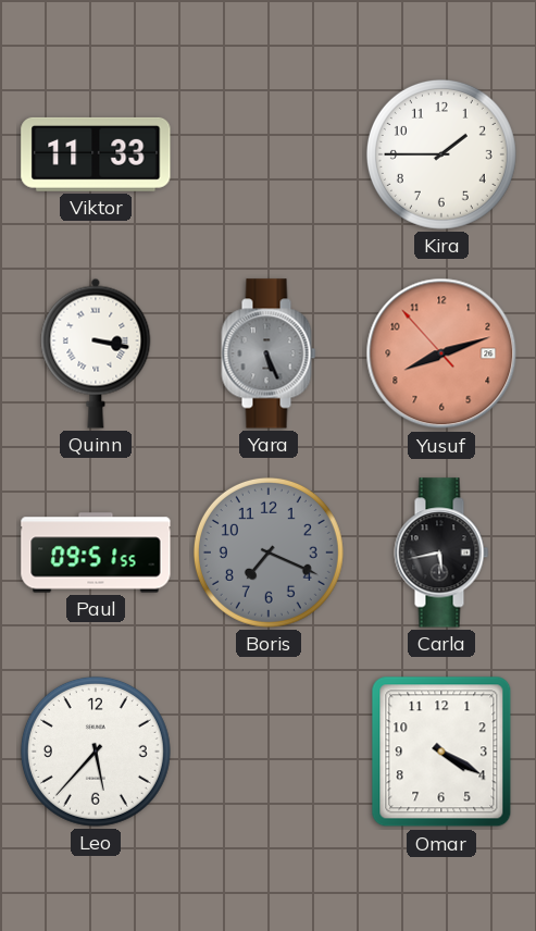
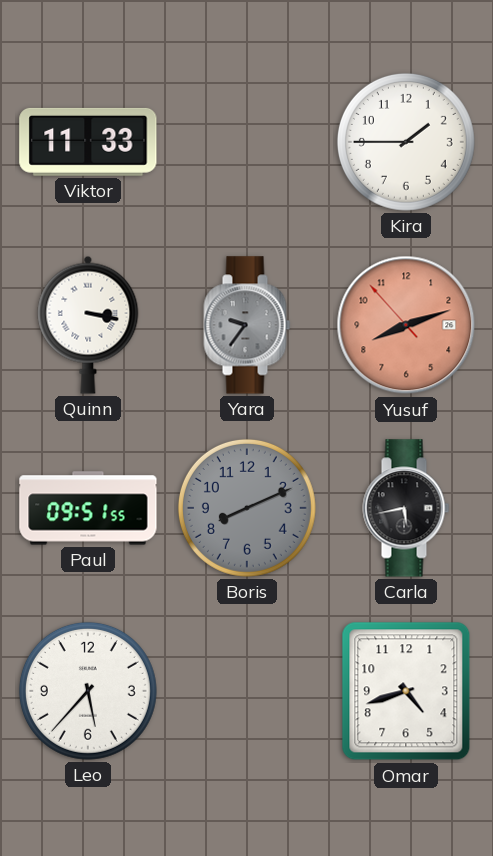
Yara: 5:26 -> 9:36
Boris: 7:19 -> 8:11
Omar: 4:20 -> 4:42
